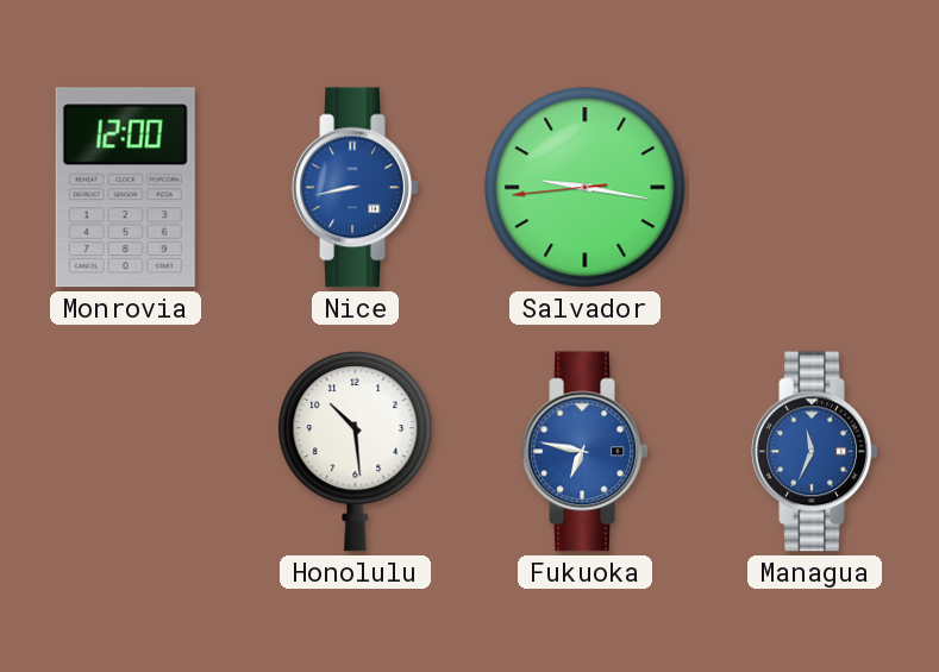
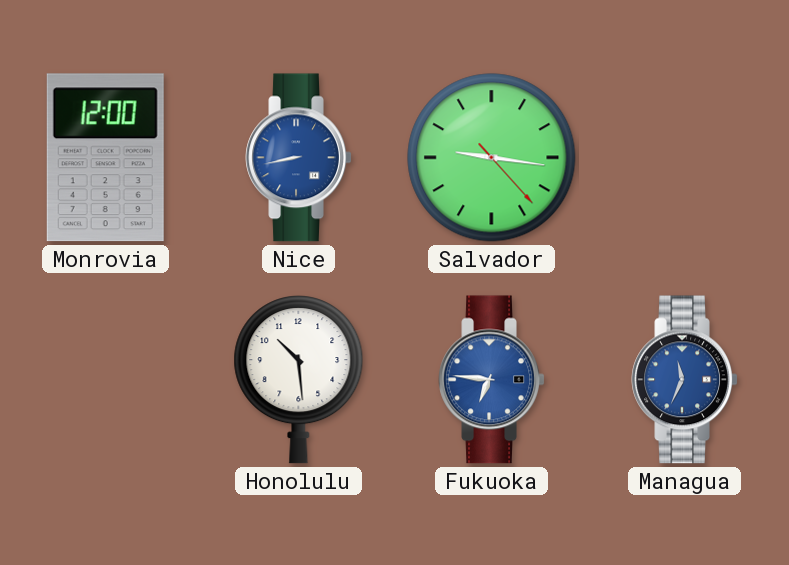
Salvador: 9:16:44 -> 9:16:23
Fukuoka: 6:47 -> 6:46
